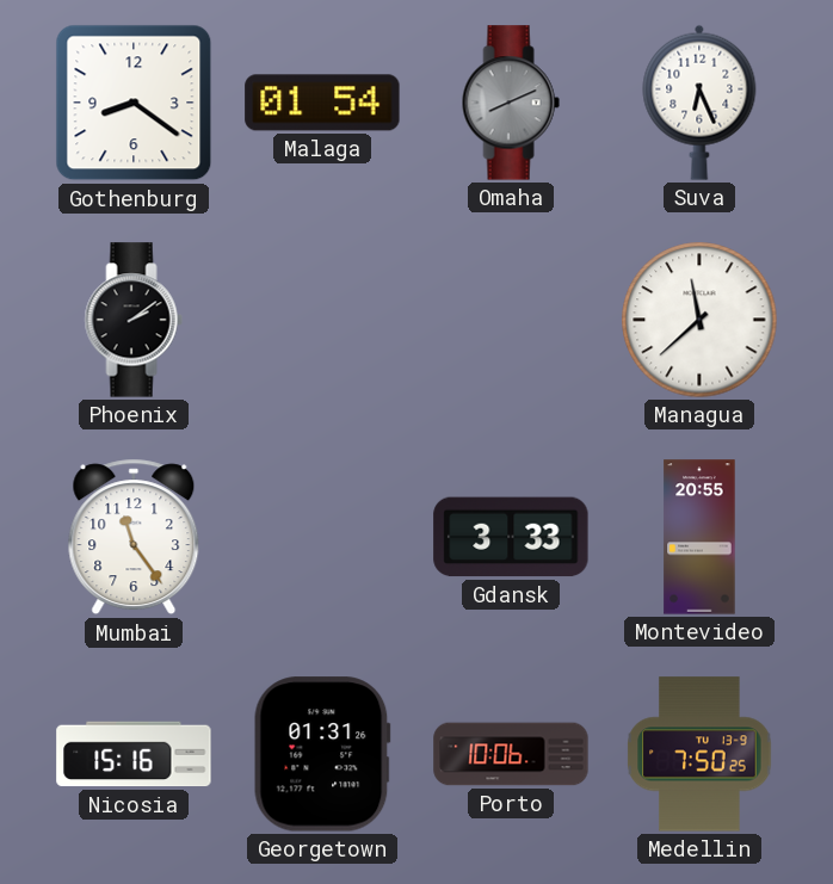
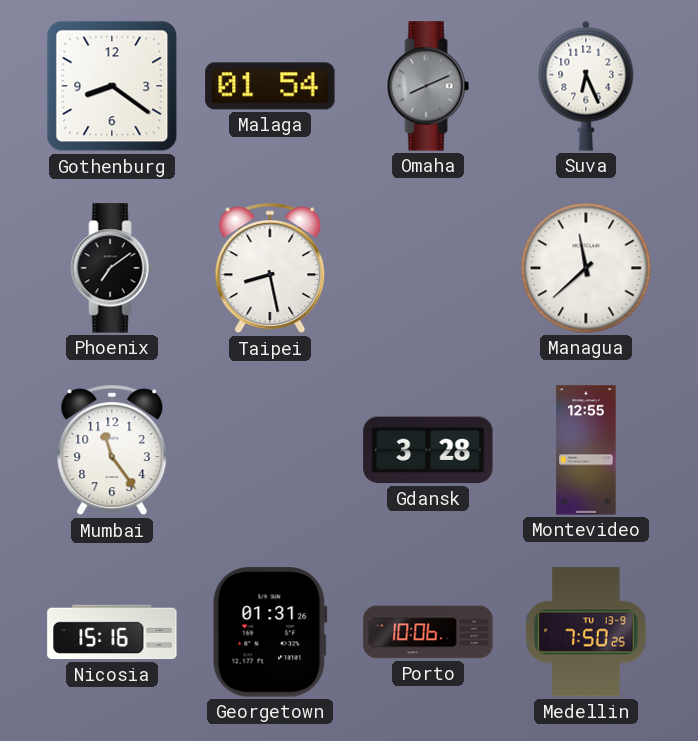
Phoenix: 2:09 -> 7:09
Taipei: none -> 8:28
Gdansk: 3:33 -> 3:28
Montevideo: 20:55 -> 12:55
